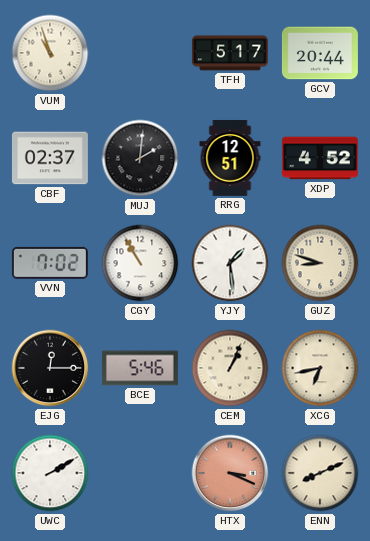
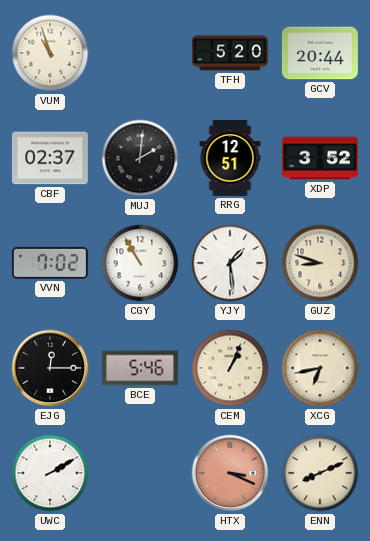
TFH: 5:17 -> 5:20
XDP: 4:52 -> 3:52
